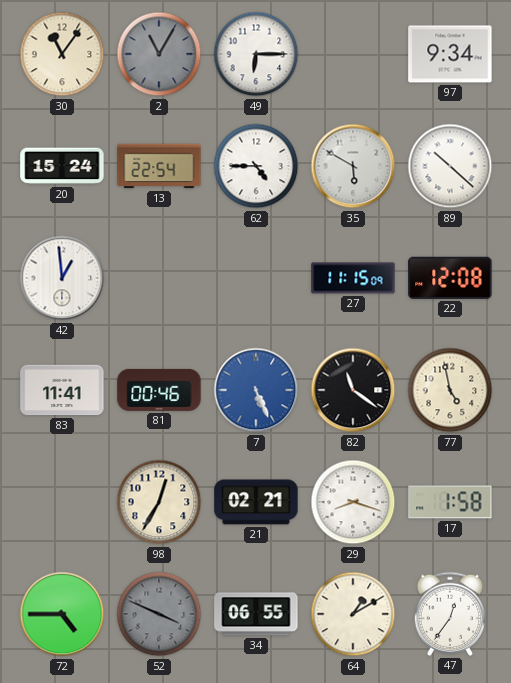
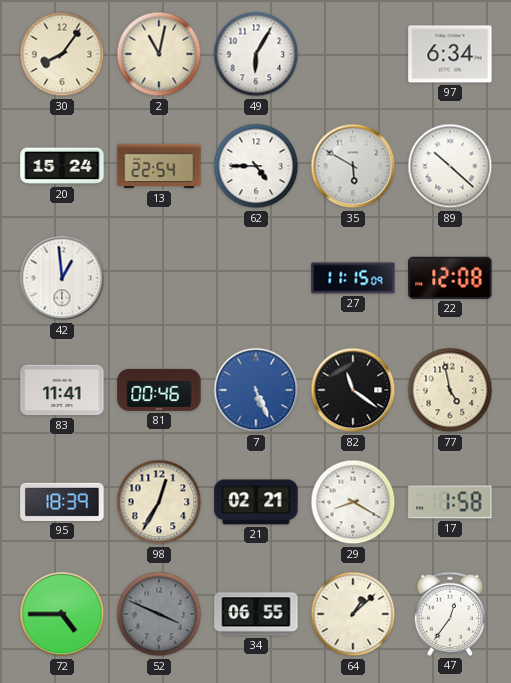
30: 11:06 -> 8:06
2: 11:05 -> 11:02
2 dial: grey -> cream
49: 6:15 -> 6:05
97: 9:34 -> 6:34
95: none -> 18:39
29: 8:18 -> 8:20
64: 1:10 -> 1:08
